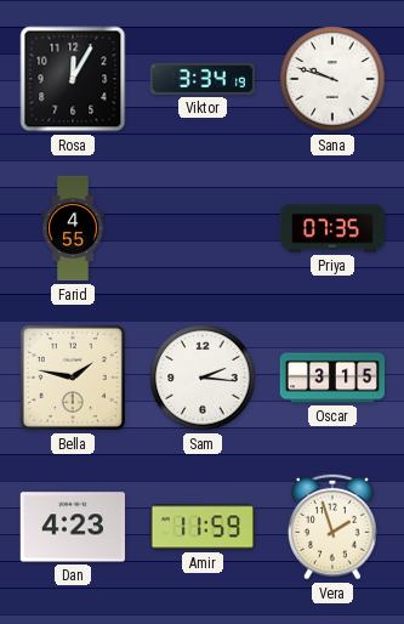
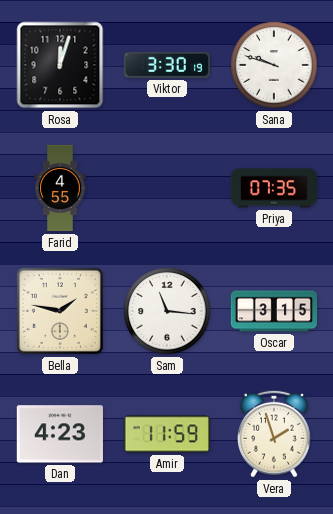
Rosa: 12:05 -> 12:03
Viktor: 3:34 -> 3:30
Sam: 2:16 -> 11:16
